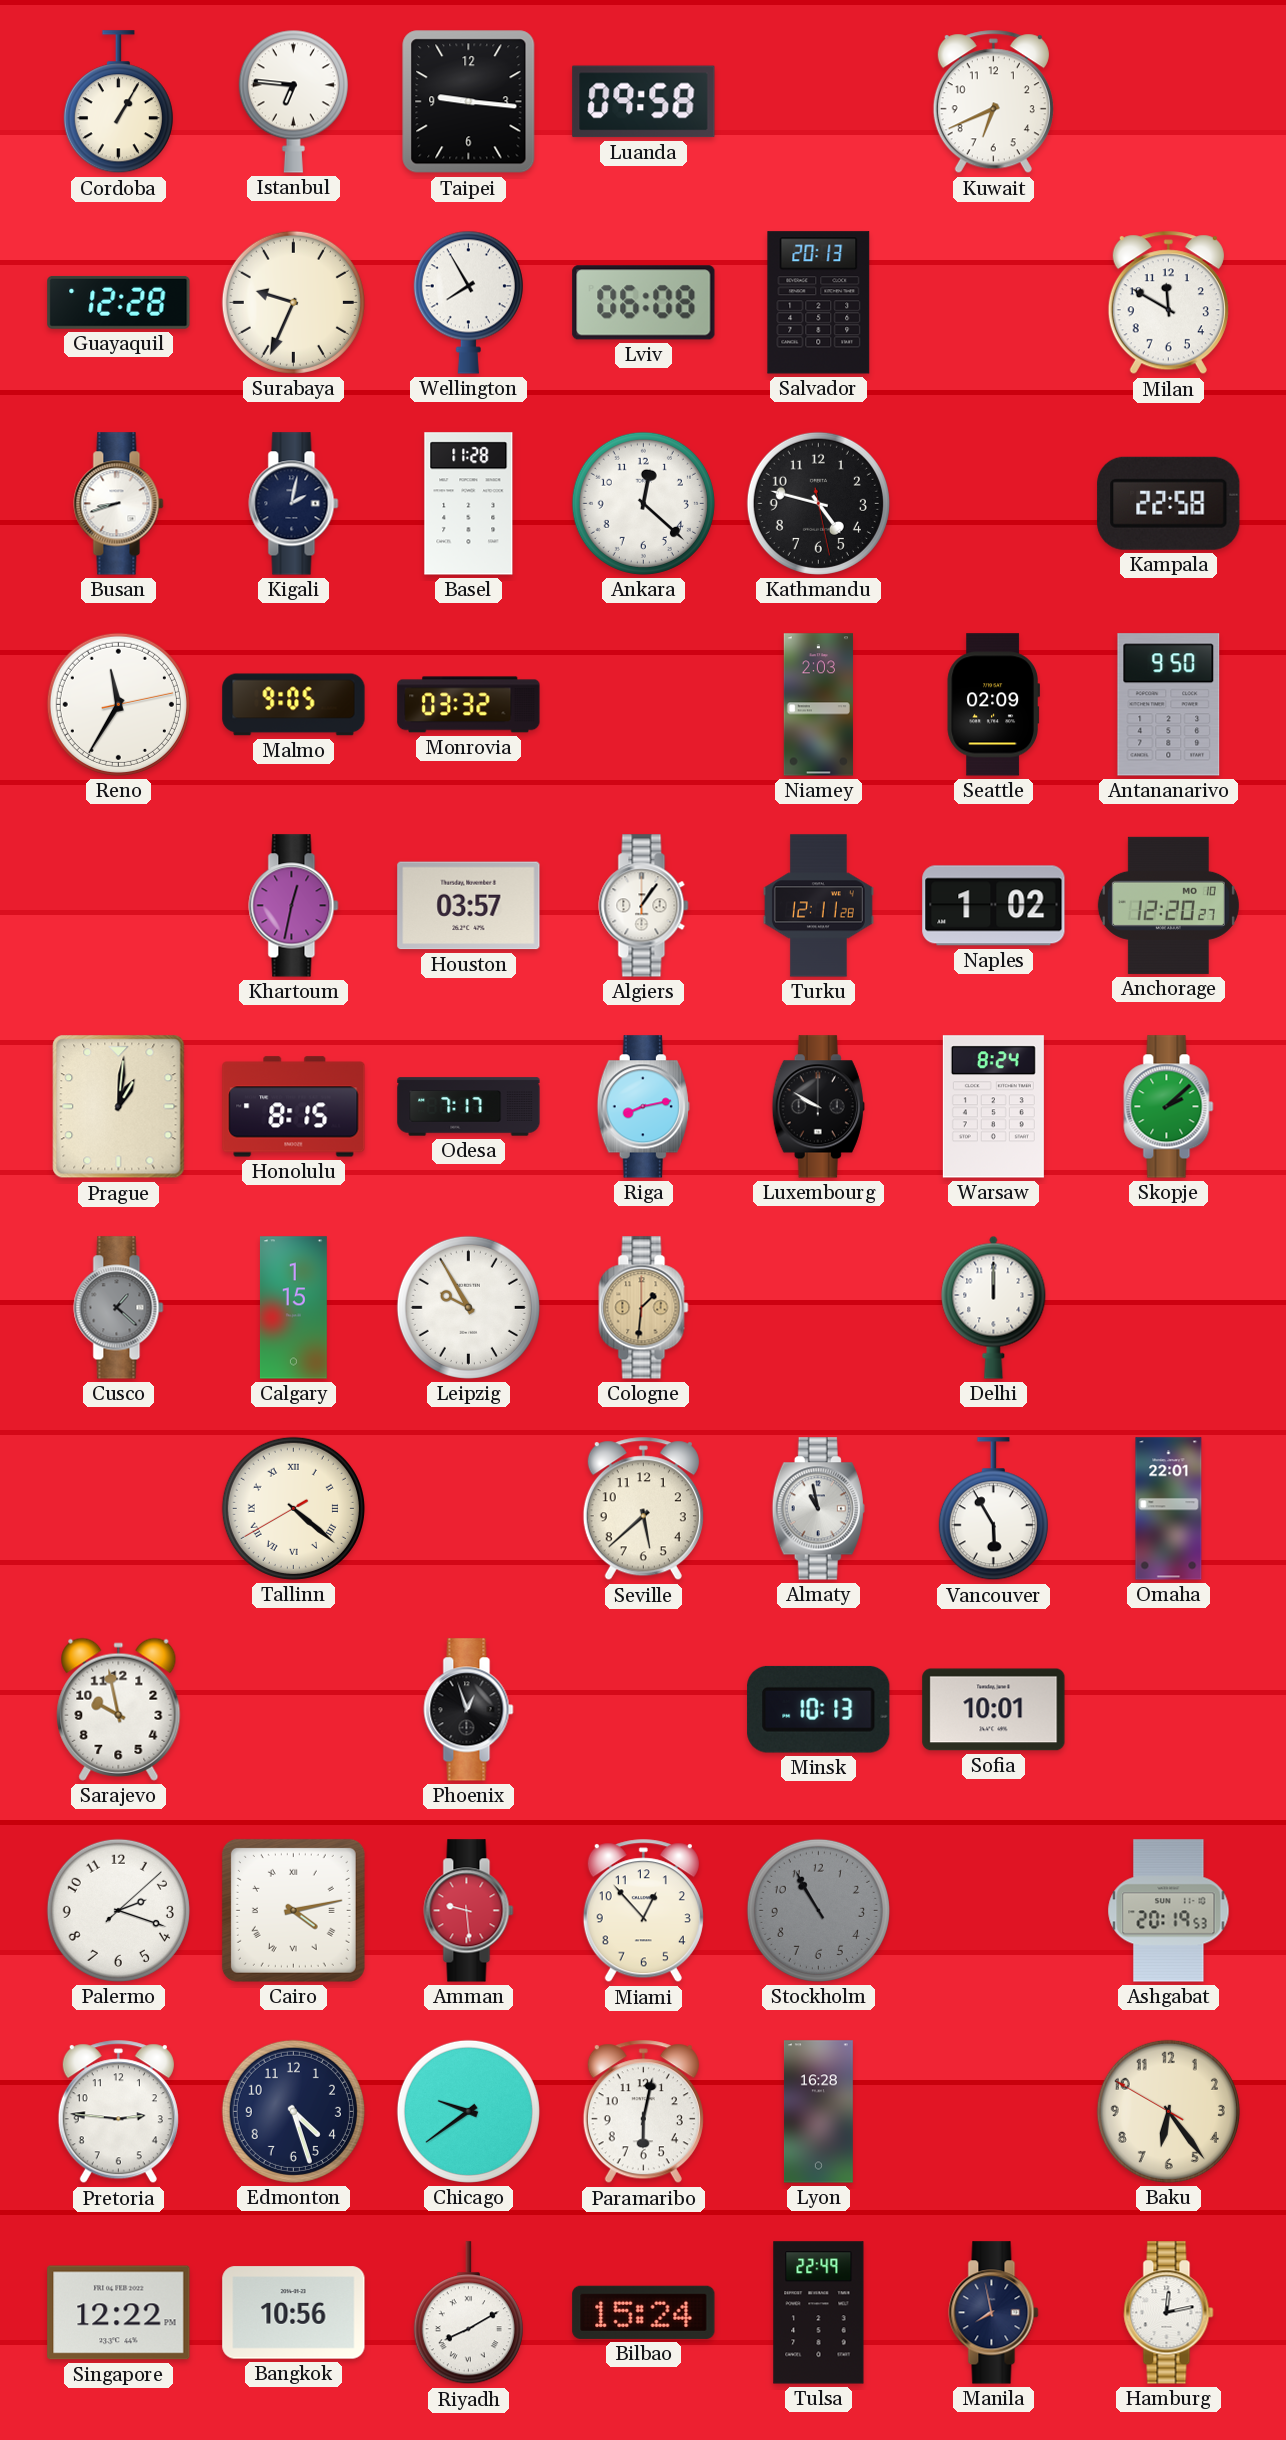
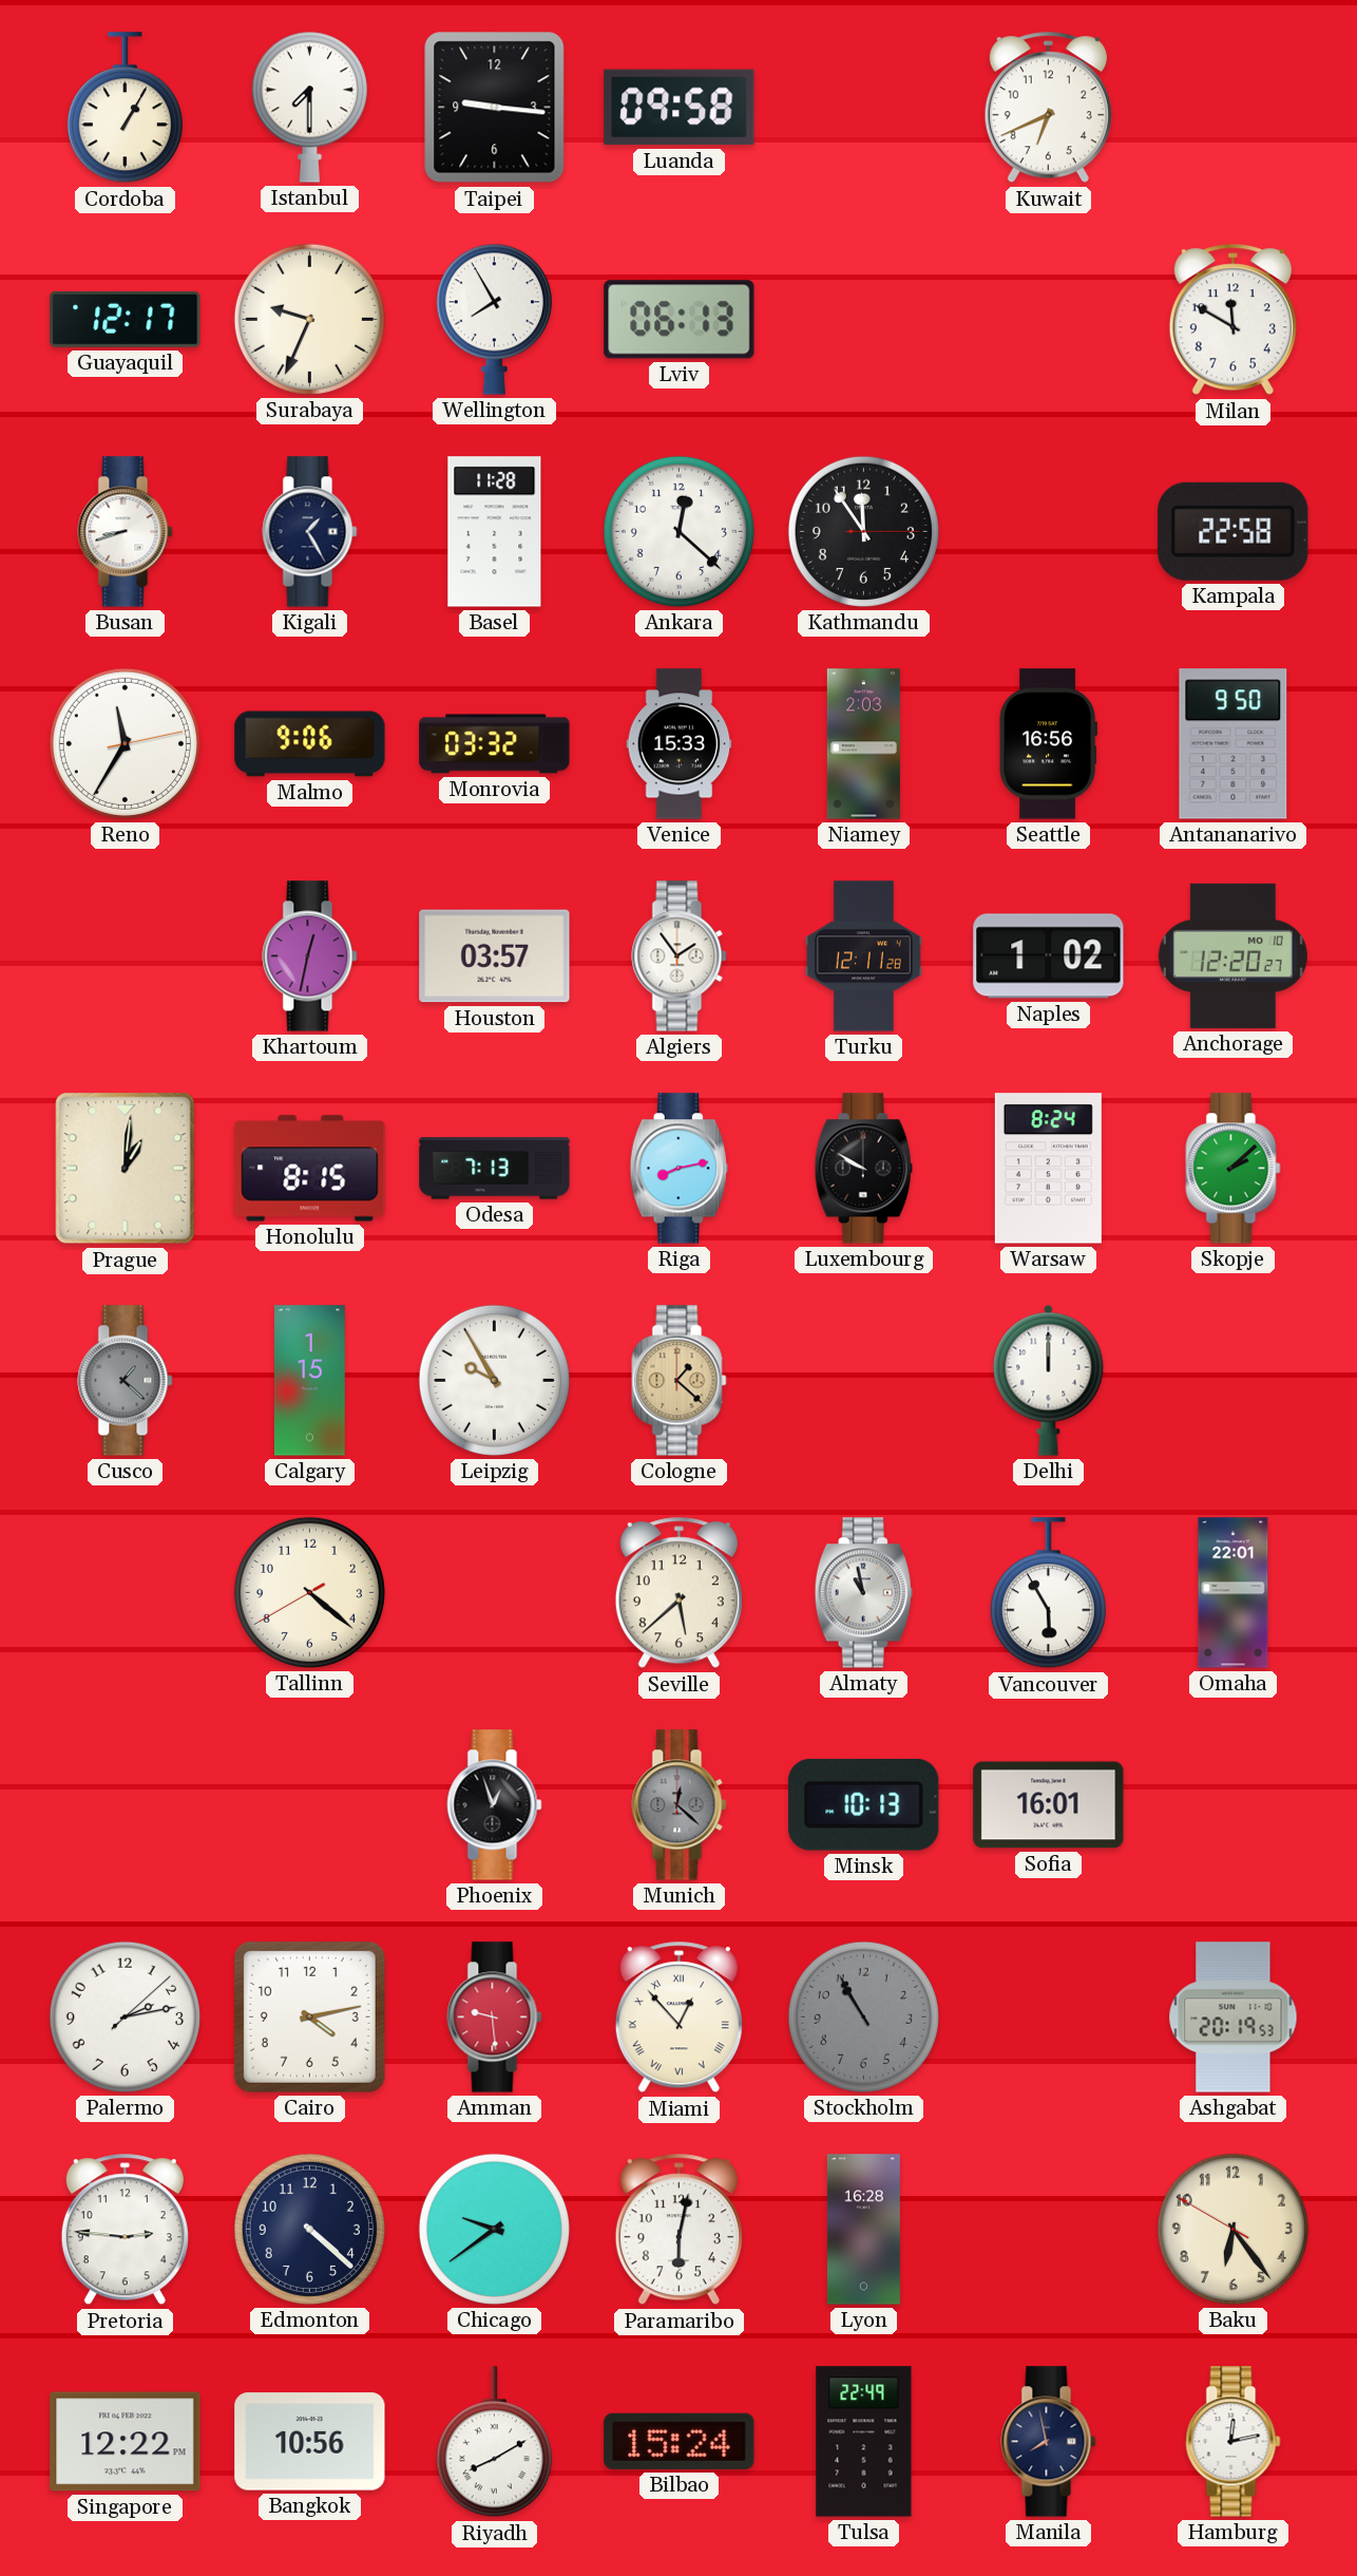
Istanbul: 6:46 -> 7:30
Guayaquil: 12:28 -> 12:17
Lviv: 06:08 -> 06:13
Salvador: 20:13 -> none
Kigali: 2:02 -> 1:25
Kathmandu: 4:47 -> 11:54
Malmo: 9:05 -> 9:06
Venice: none -> 15:33
Seattle: 02:09 -> 16:56
Algiers: 1:06 -> 1:54
Odesa: 7:17 -> 7:13
Cologne: 1:31 -> 1:22
Tallinn numerals: Roman -> Arabic
Sarajevo: 9:58 -> none
Munich: none -> 12:22
Sofia: 10:01 -> 16:01
Palermo: 2:18 -> 2:13
Cairo numerals: Roman -> Arabic
Miami numerals: Arabic -> Roman
Edmonton: 4:27 -> 4:22
